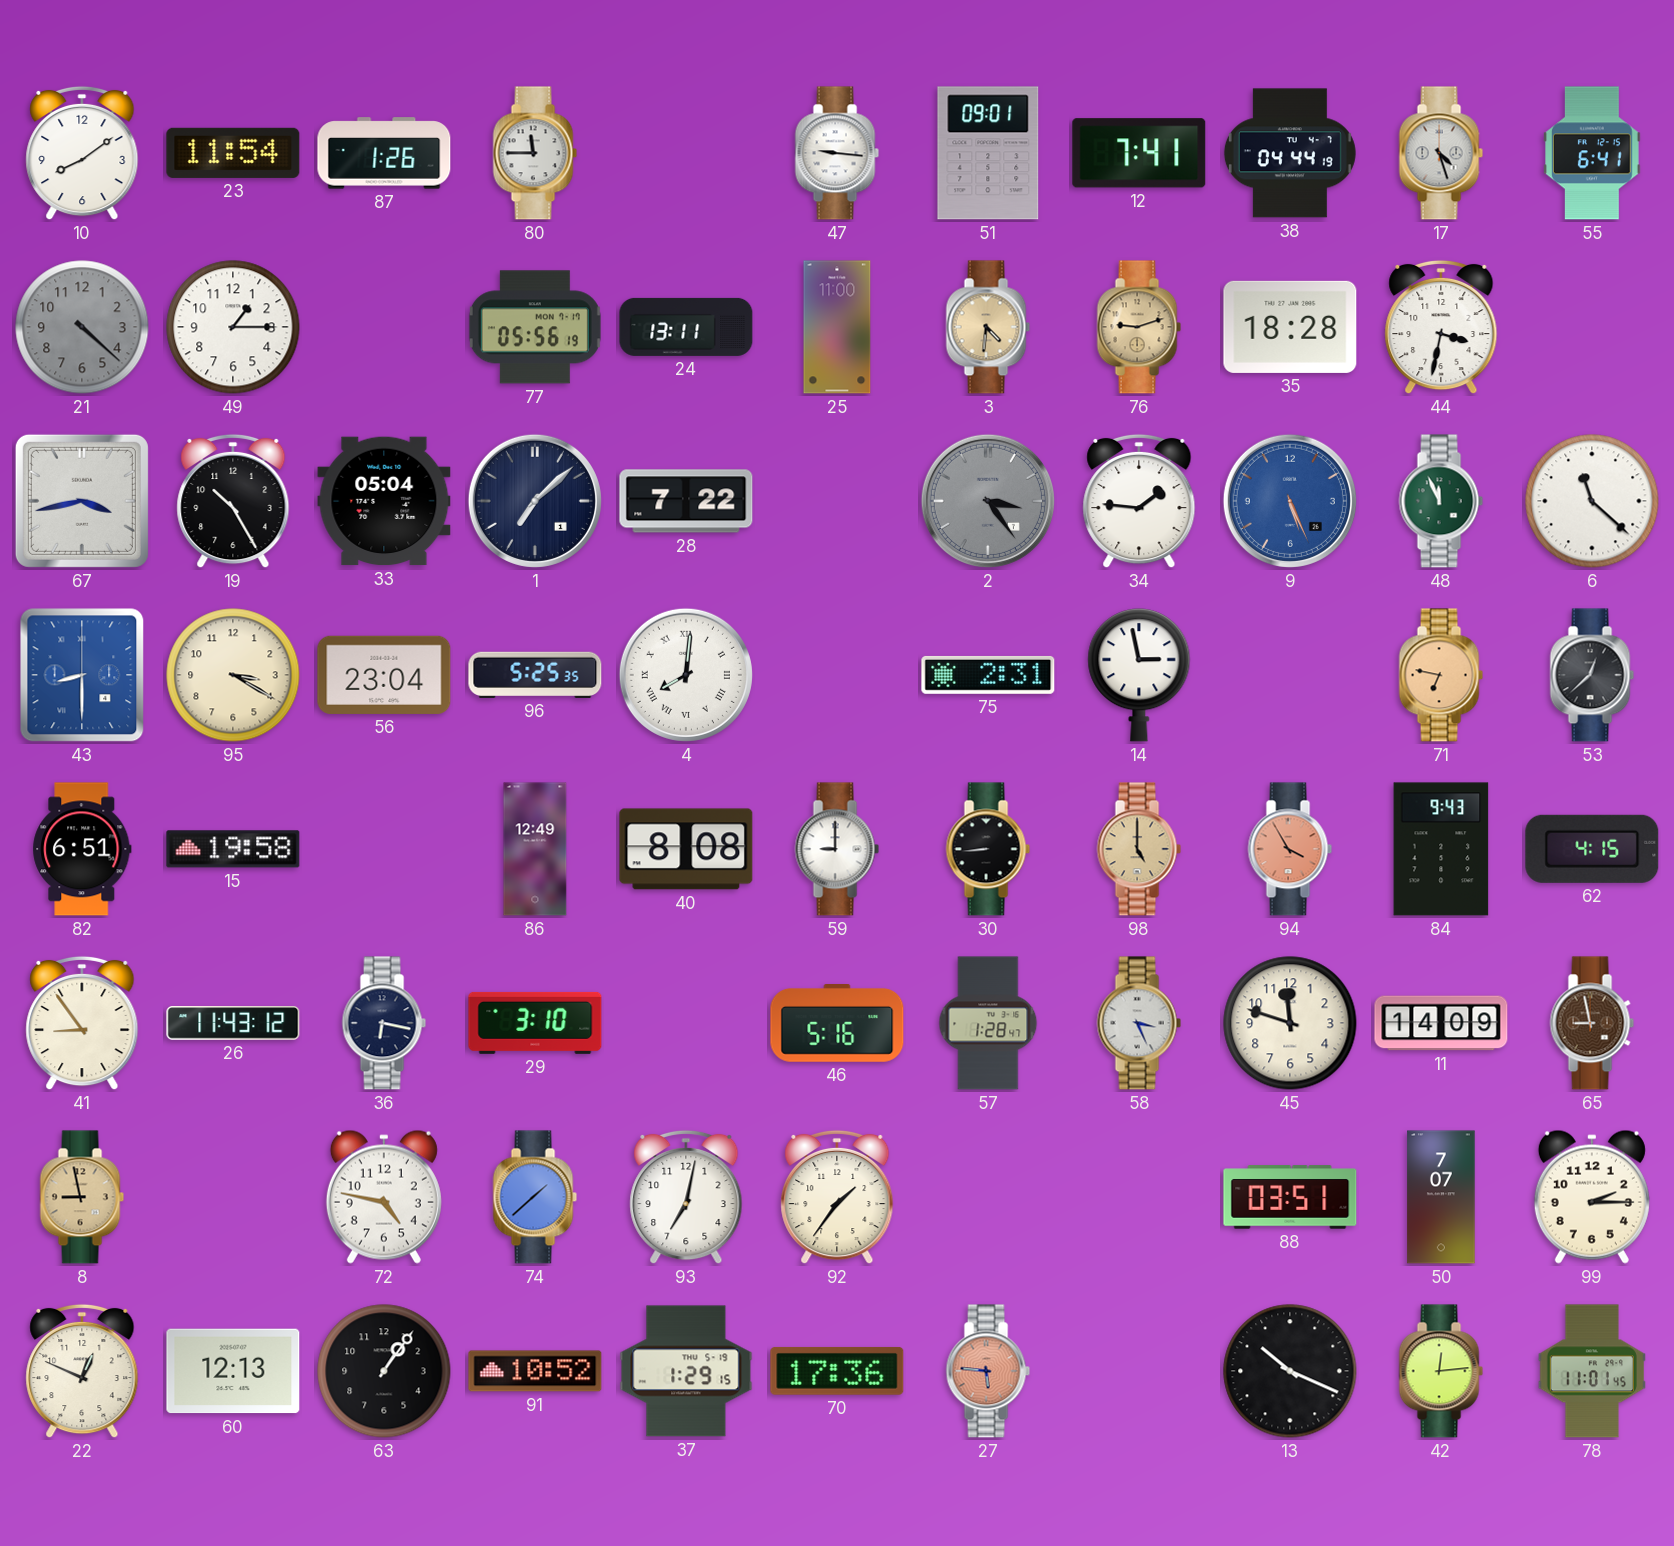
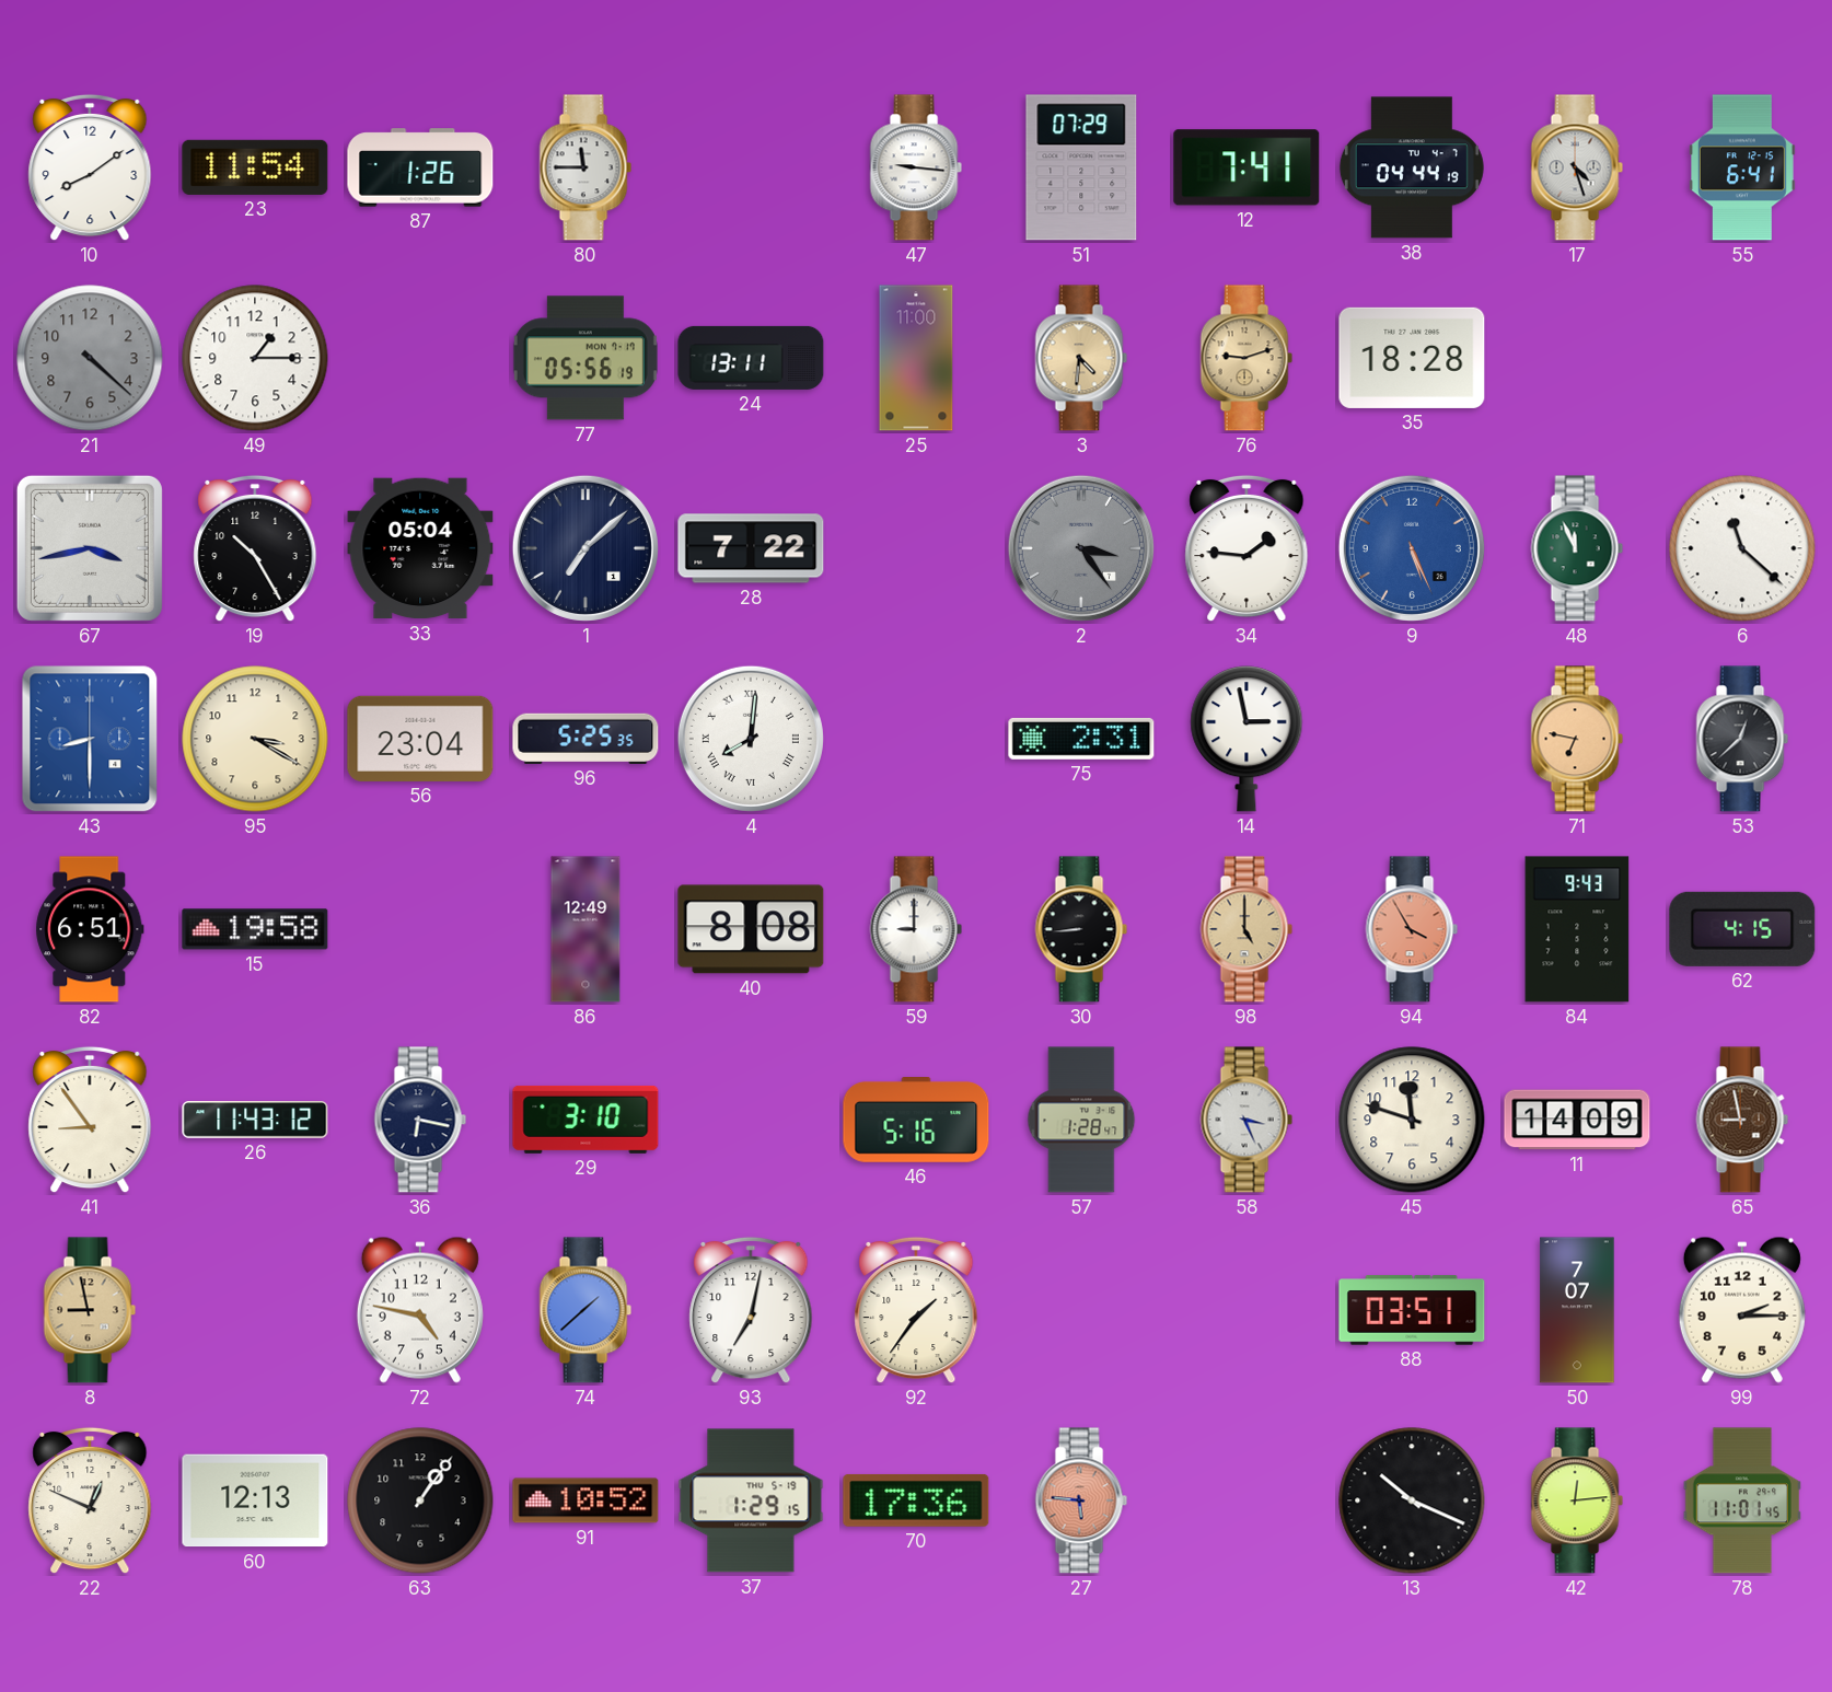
51: 09:01 -> 07:29
44: 3:32 -> none
